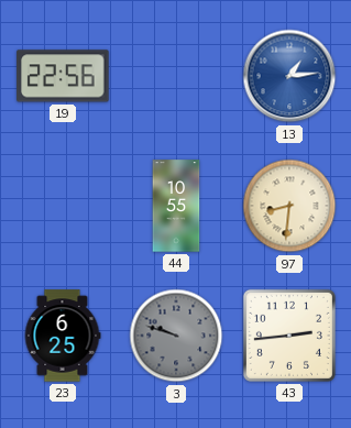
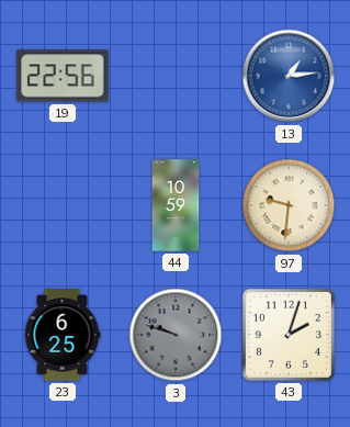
44: 10:55 -> 10:59
97: 8:31 -> 9:31
43: 2:44 -> 2:03
